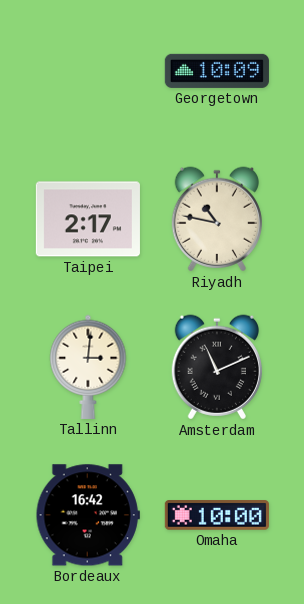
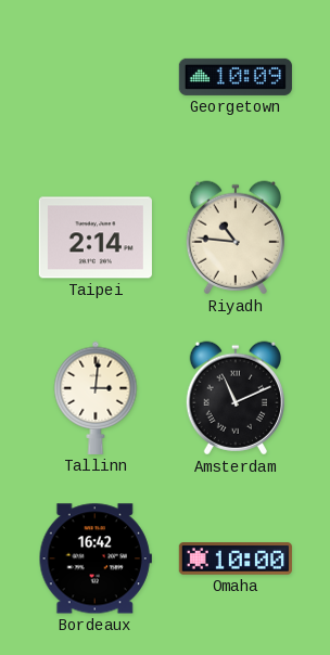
Taipei: 2:17 -> 2:14
Riyadh: 10:47 -> 10:46
